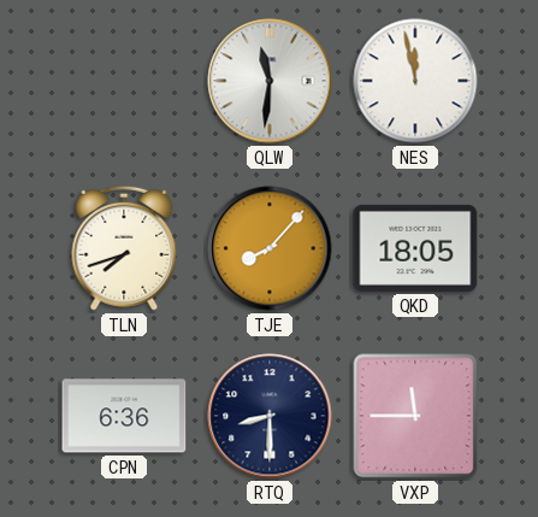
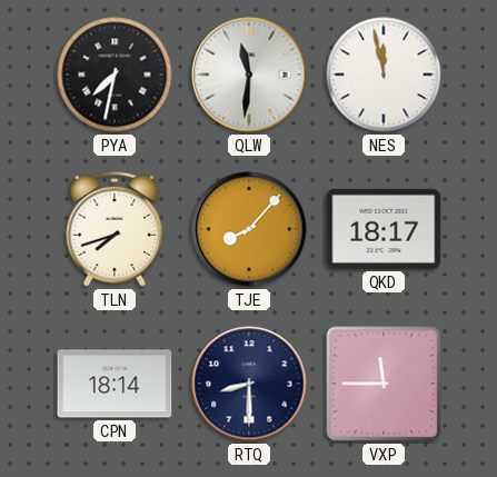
PYA: none -> 7:32
QKD: 18:05 -> 18:17
CPN: 6:36 -> 18:14
